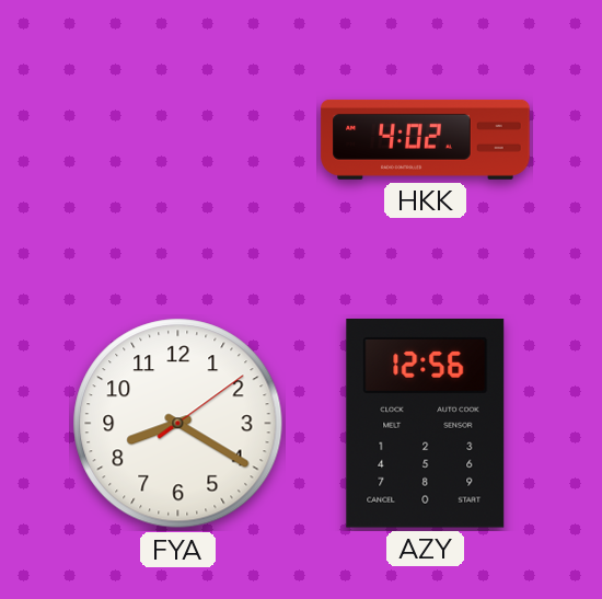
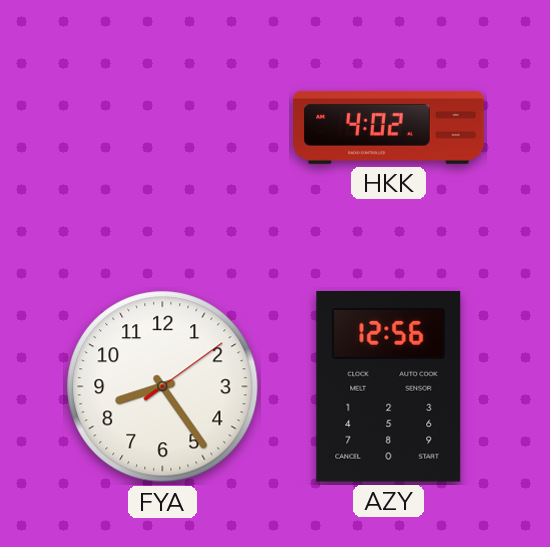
FYA: 8:20 -> 8:24
